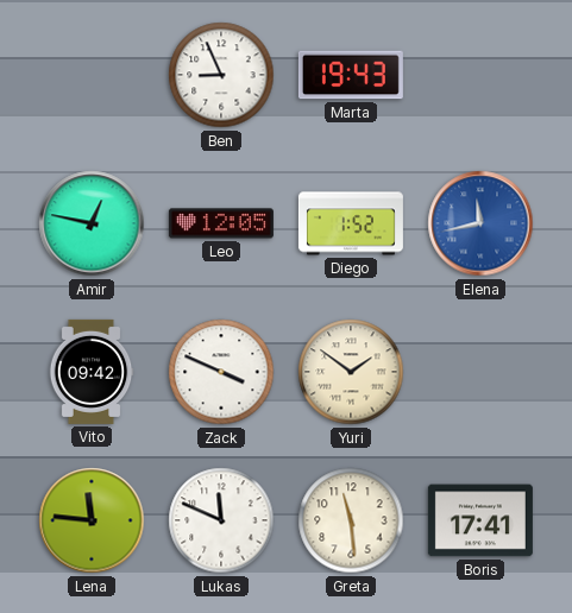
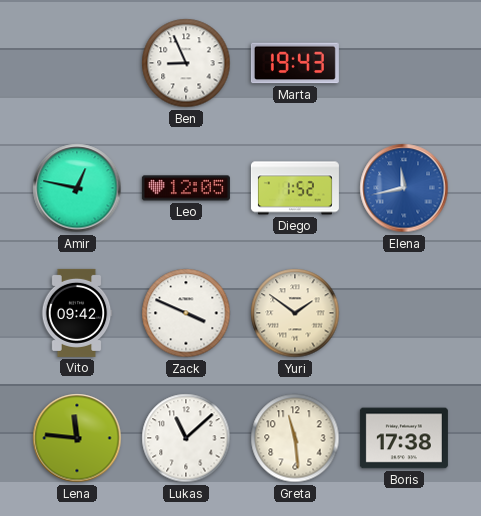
Lukas: 11:49 -> 11:08
Boris: 17:41 -> 17:38
